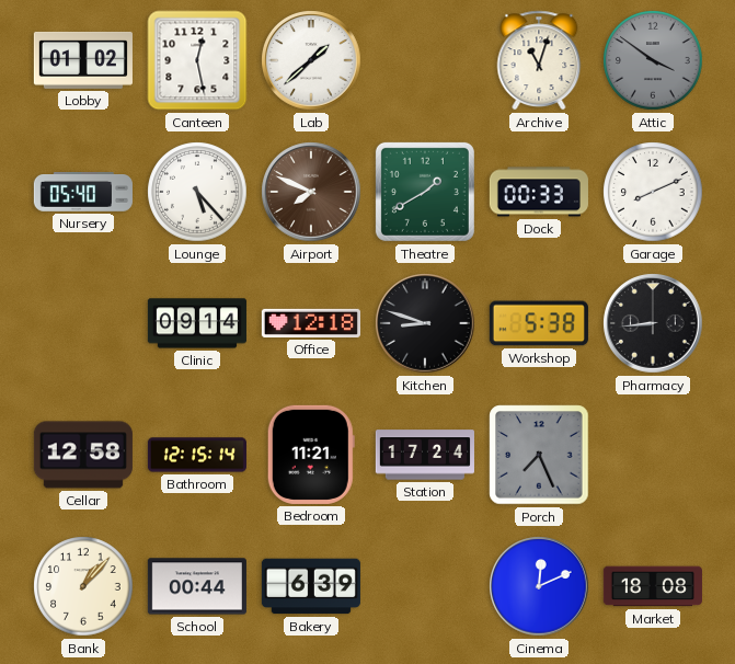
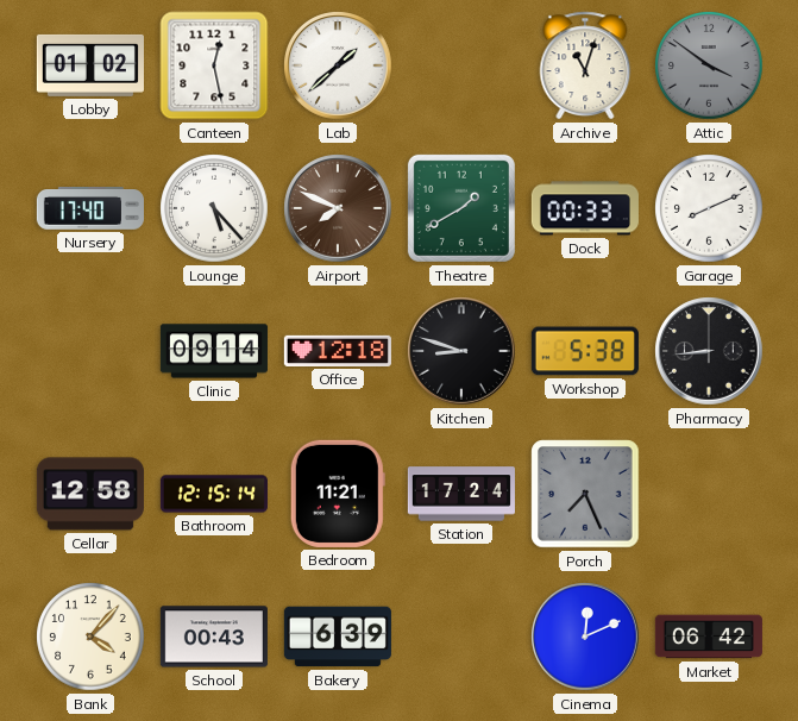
Nursery: 05:40 -> 17:40
Bank: 1:07 -> 4:07
School: 00:44 -> 00:43
Market: 18:08 -> 06:42
